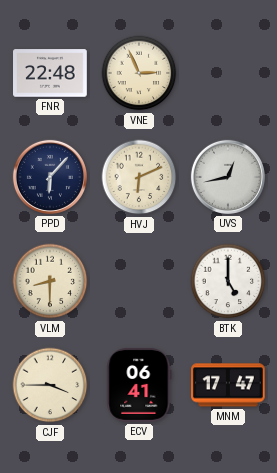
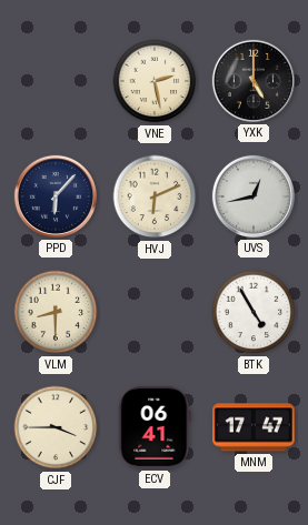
FNR: 22:48 -> none
VNE: 2:56 -> 2:28
YXK: none -> 5:00
BTK: 5:00 -> 4:55
